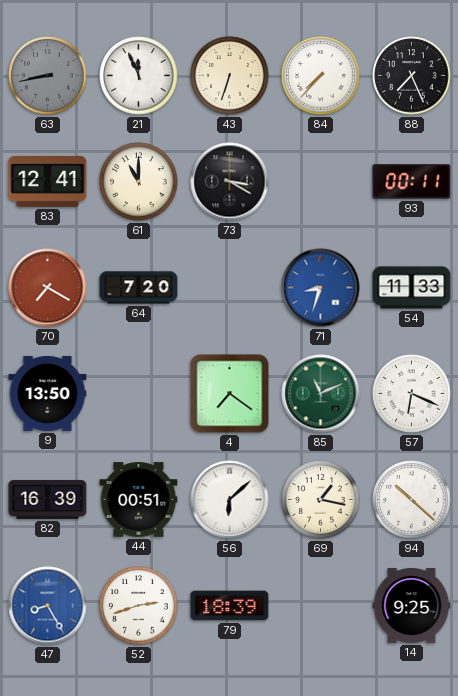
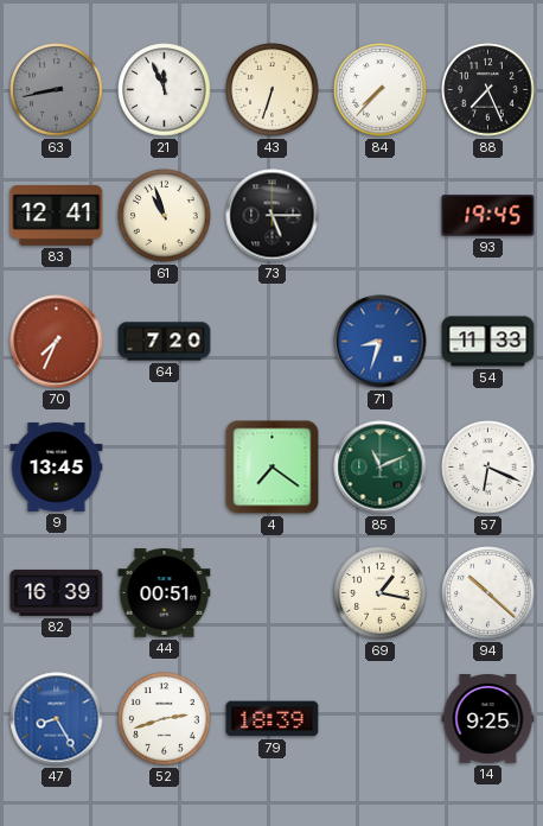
61: 11:00 -> 10:57
73: 3:20 -> 5:15
93: 00:11 -> 19:45
70: 7:20 -> 7:34
9: 13:50 -> 13:45
56: 6:08 -> none
